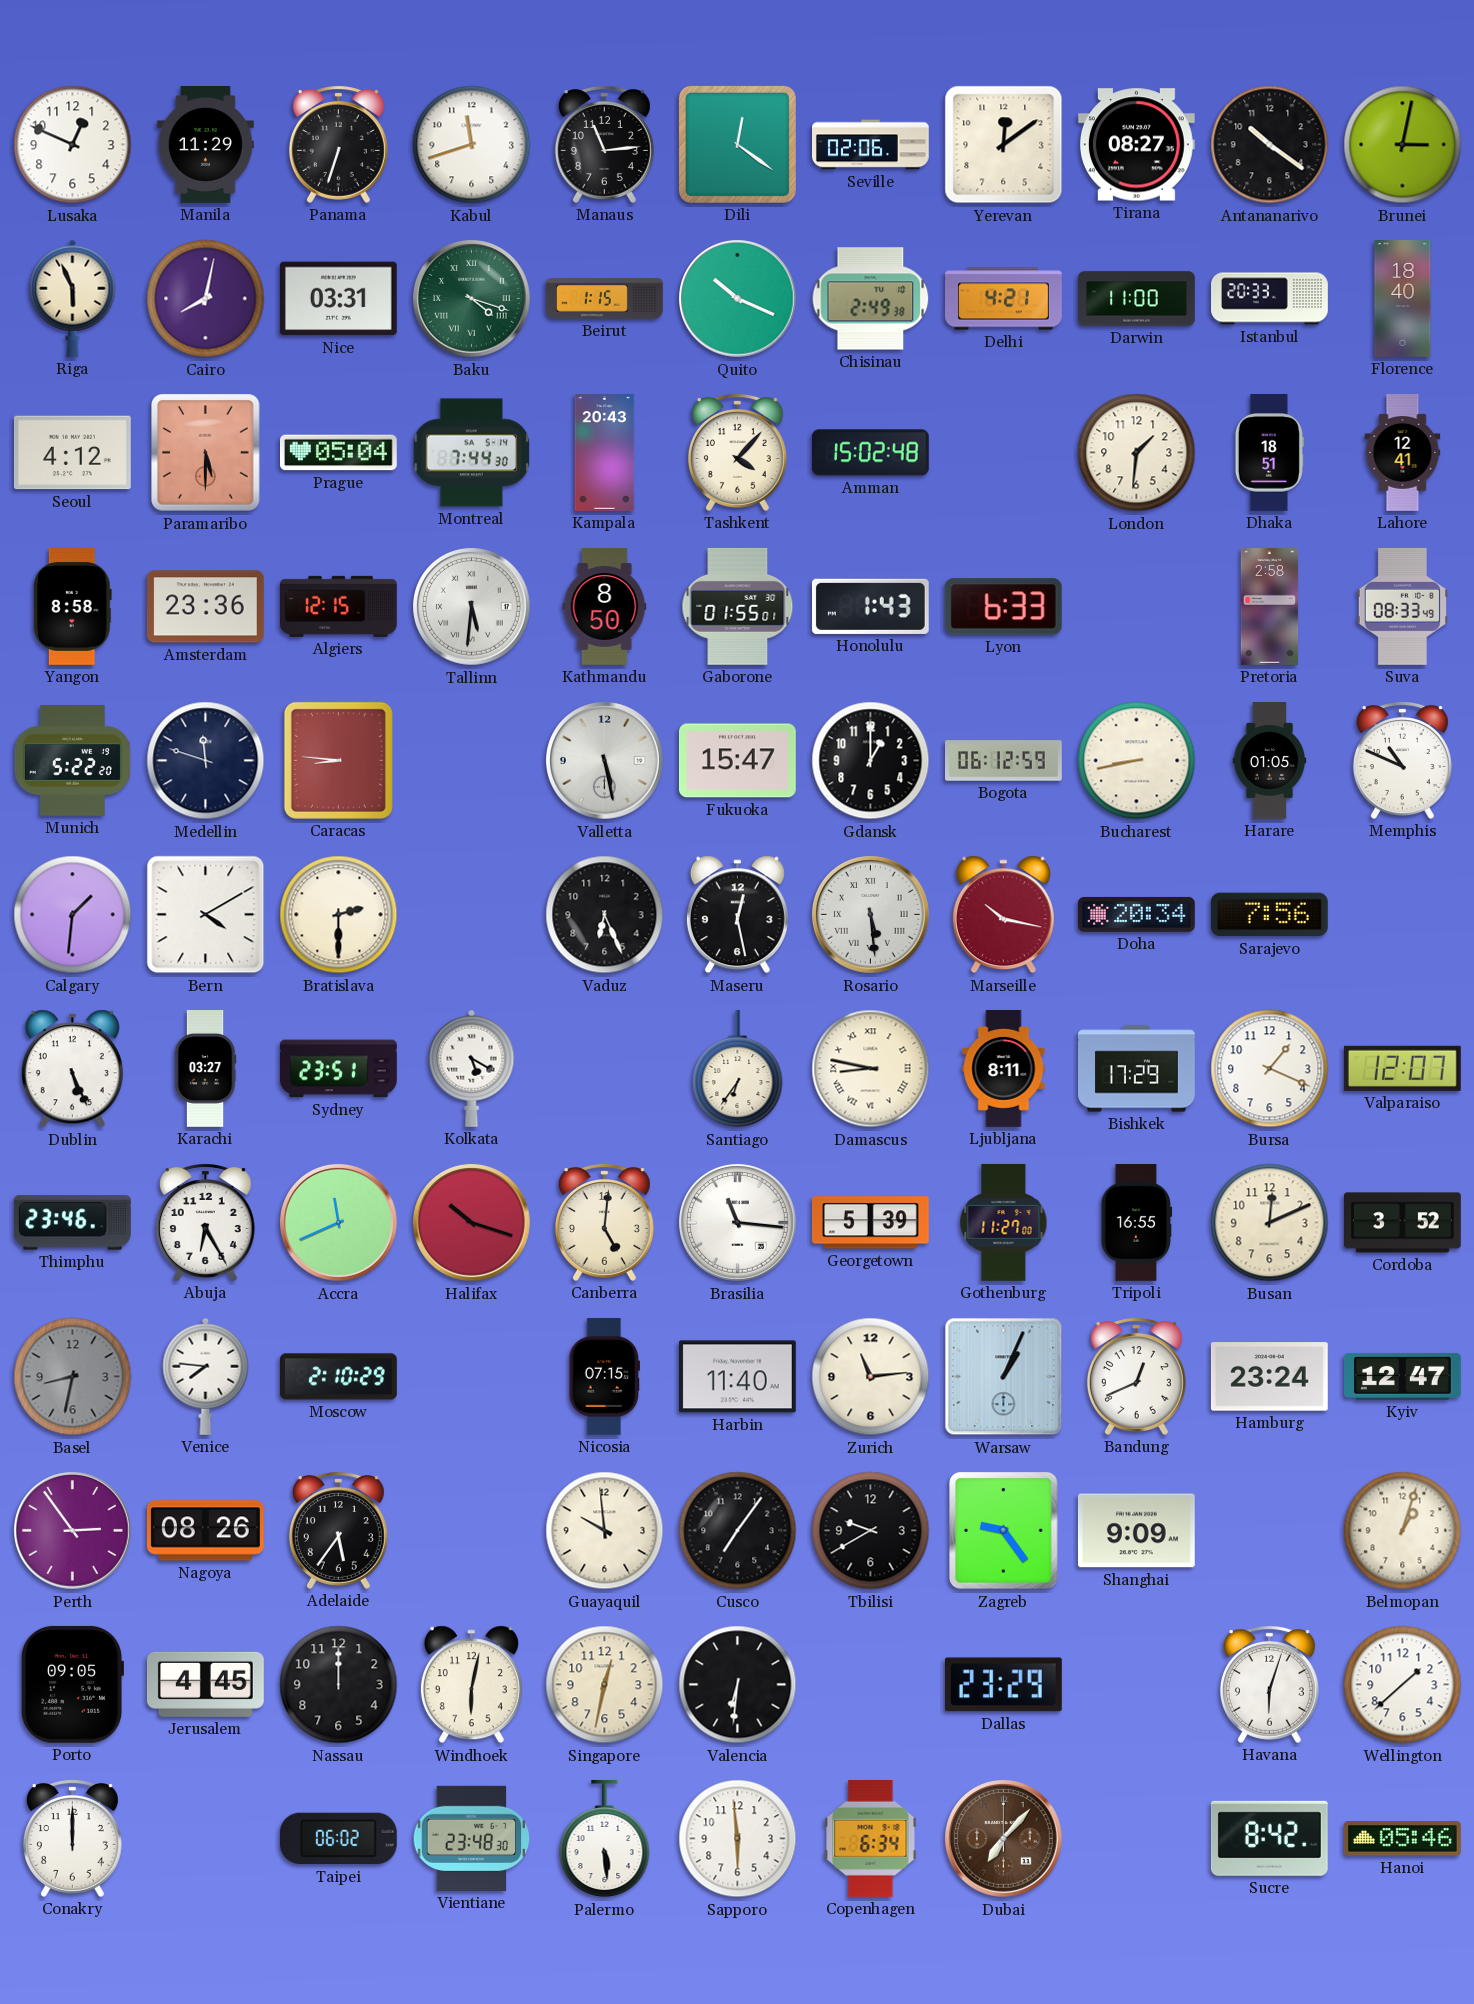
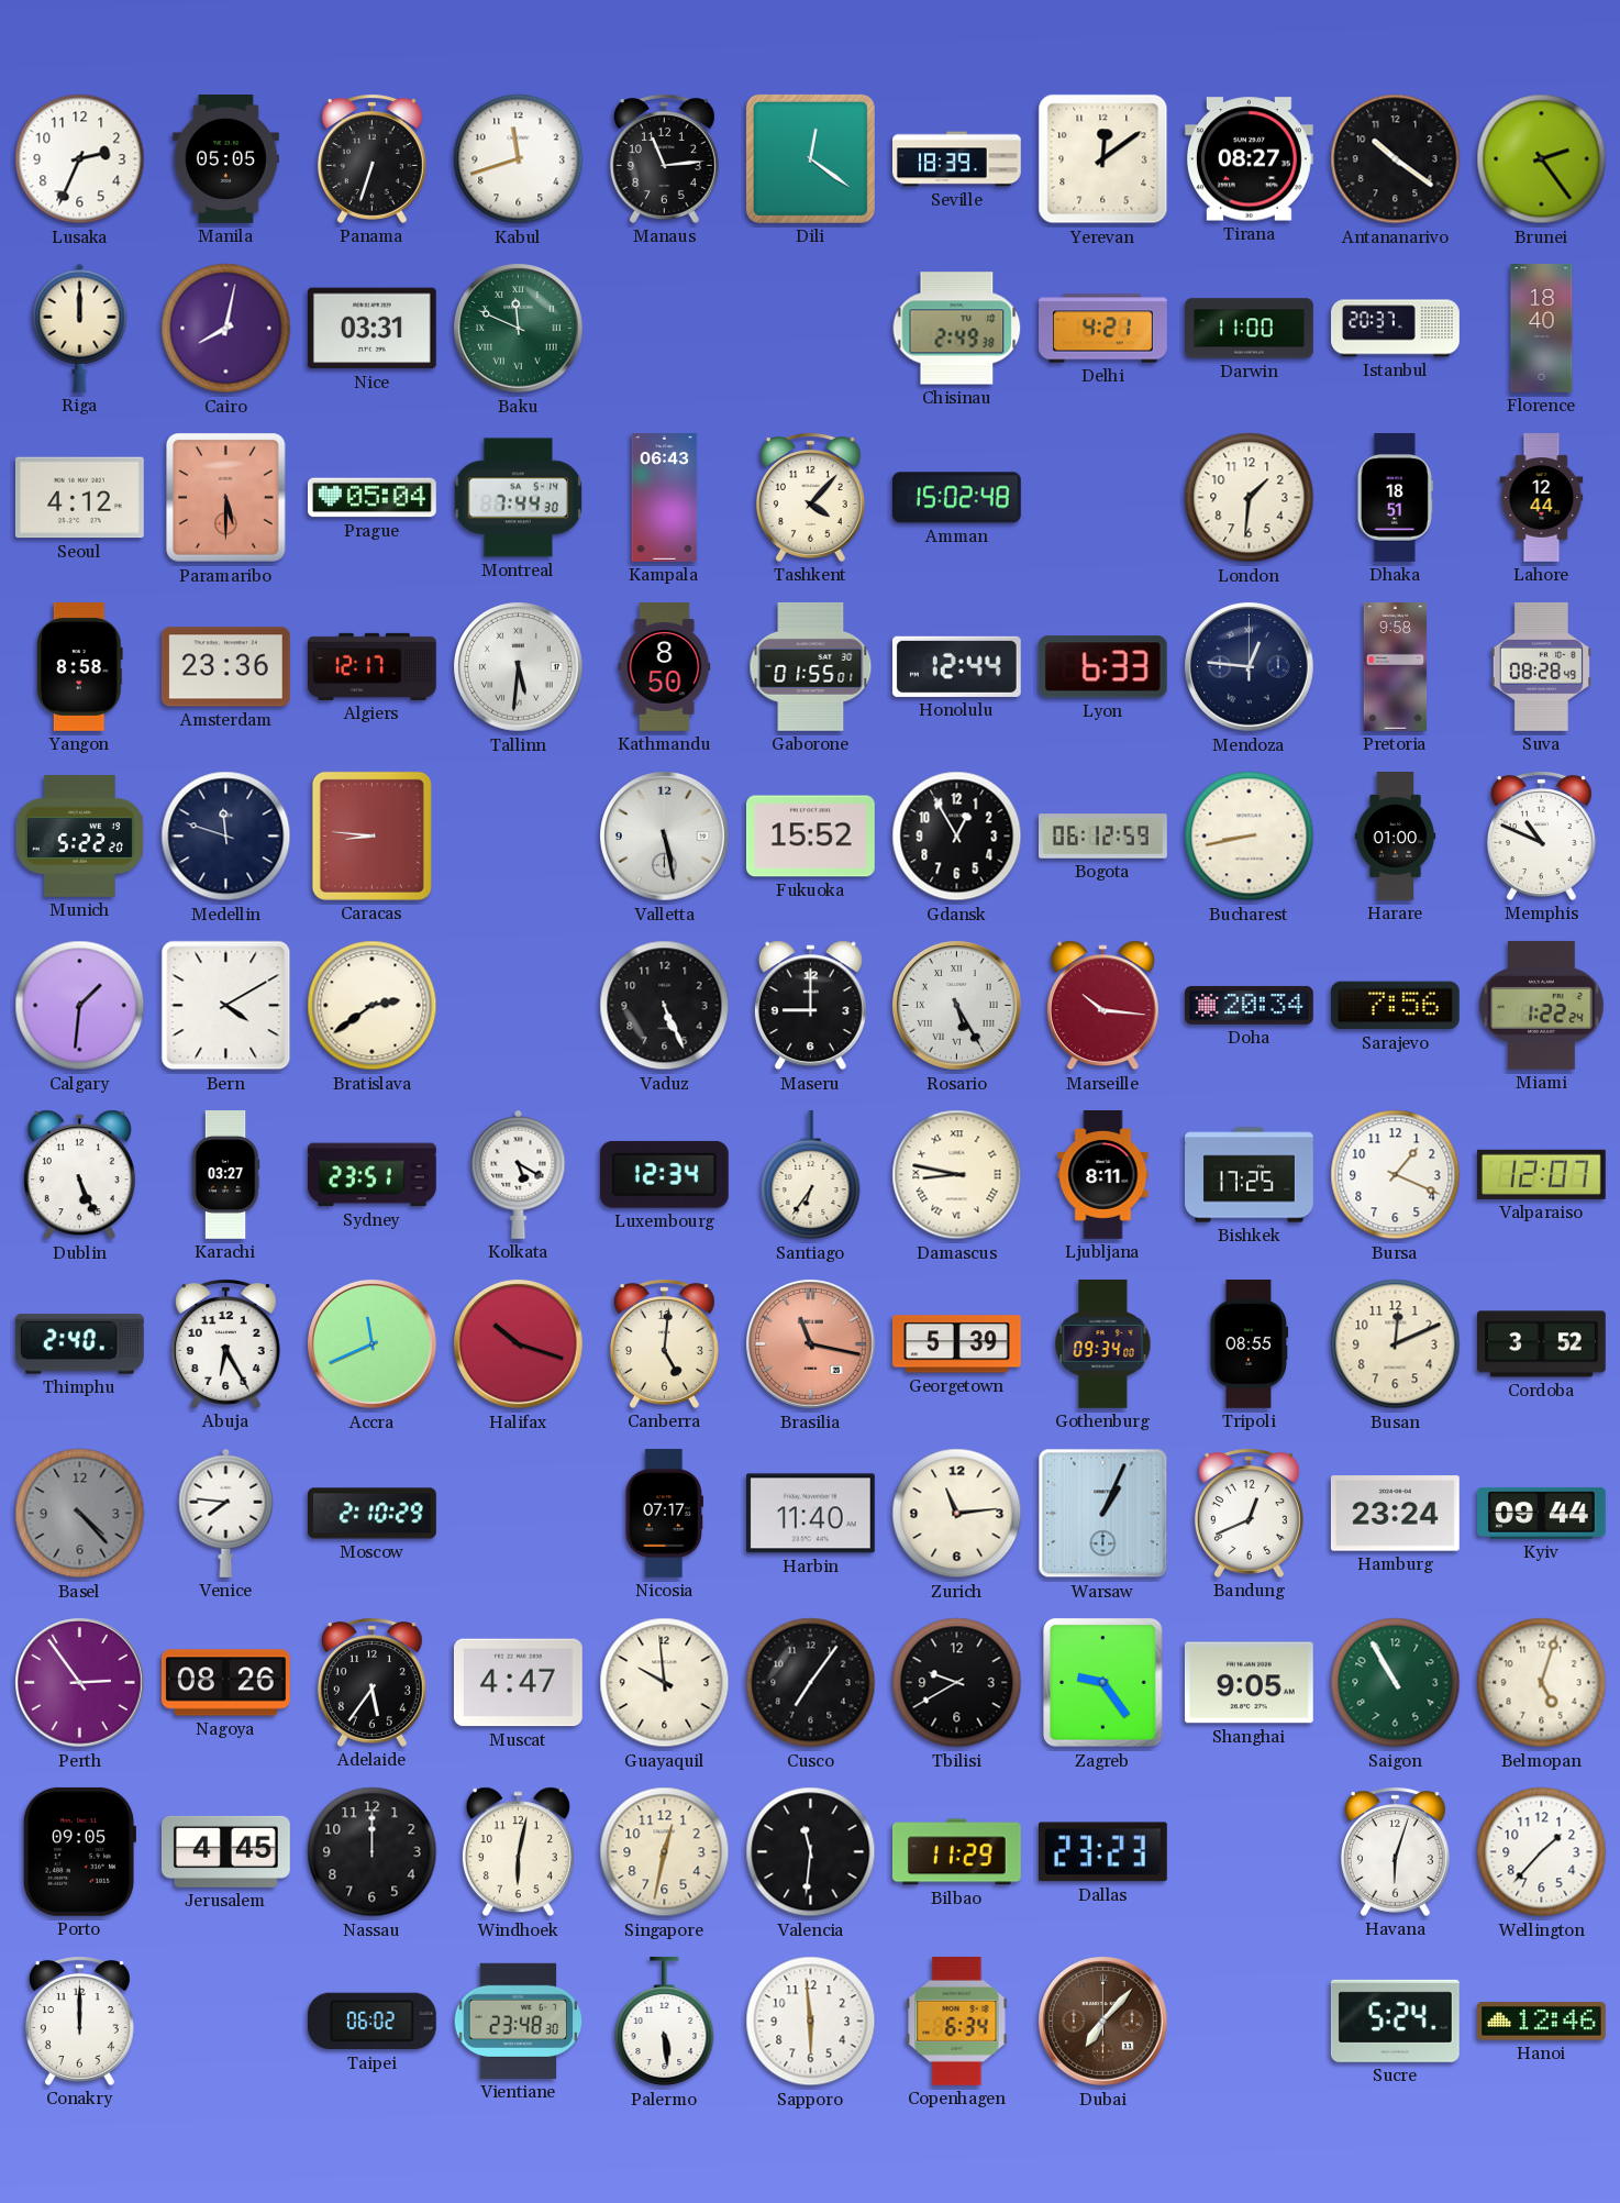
Lusaka: 12:49 -> 2:34
Manila: 11:29 -> 05:05
Seville: 02:06 -> 18:39
Brunei: 3:02 -> 2:24
Riga: 5:56 -> 12:00
Baku: 4:18 -> 11:49
Beirut: 1:15 -> none
Quito: 10:19 -> none
Istanbul: 20:33 -> 20:37
Kampala: 20:43 -> 06:43
Lahore: 12:41 -> 12:44
Algiers: 12:15 -> 12:17
Honolulu: 1:43 -> 12:44
Mendoza: none -> 12:46
Pretoria: 2:58 -> 9:58
Suva: 08:33 -> 08:28
Fukuoka: 15:47 -> 15:52
Gdansk: 1:00 -> 12:55
Harare: 01:05 -> 01:00
Bratislava: 2:30 -> 2:39
Vaduz: 6:26 -> 5:26
Maseru: 12:28 -> 9:00
Rosario: 5:29 -> 5:25
Marseille: 10:17 -> 10:16
Miami: none -> 1:22
Luxembourg: none -> 12:34
Bishkek: 17:29 -> 17:25
Thimphu: 23:46 -> 2:40
Brasilia: 11:16 -> 11:17
Brasilia dial: white -> salmon
Gothenburg: 11:27 -> 09:34
Tripoli: 16:55 -> 08:55
Basel: 8:32 -> 4:23
Nicosia: 07:15 -> 07:17
Kyiv: 12:47 -> 09:44
Muscat: none -> 4:47
Shanghai: 9:09 -> 9:05
Saigon: none -> 10:55
Belmopan: 1:03 -> 5:03
Valencia: 6:31 -> 11:31
Bilbao: none -> 11:29
Dallas: 23:29 -> 23:23
Wellington: 1:38 -> 1:37
Sucre: 8:42 -> 5:24
Hanoi: 05:46 -> 12:46
